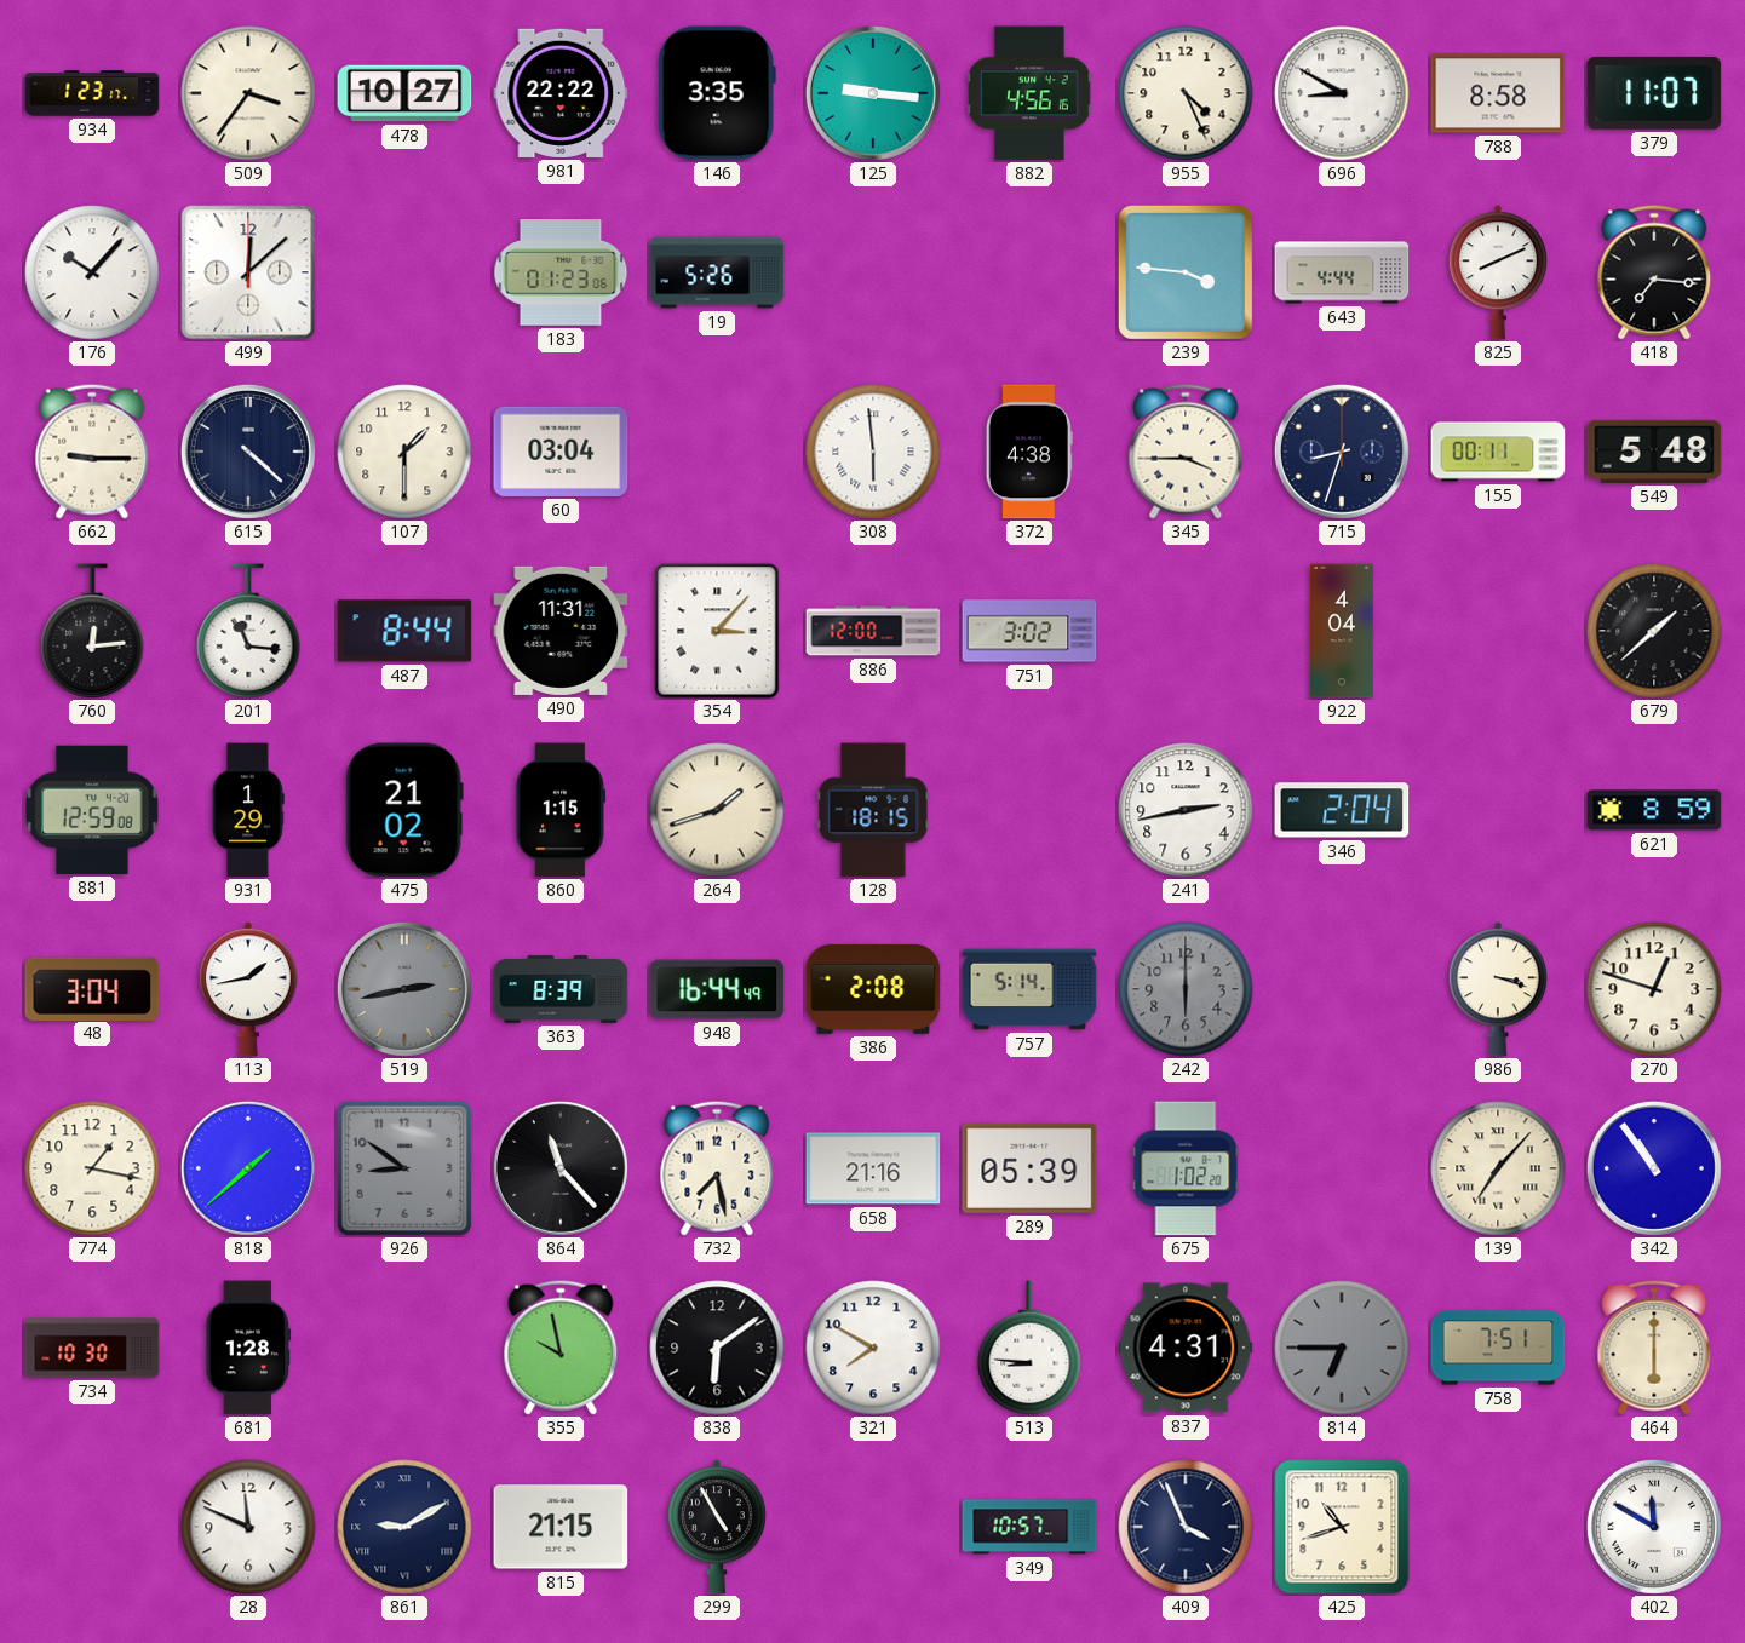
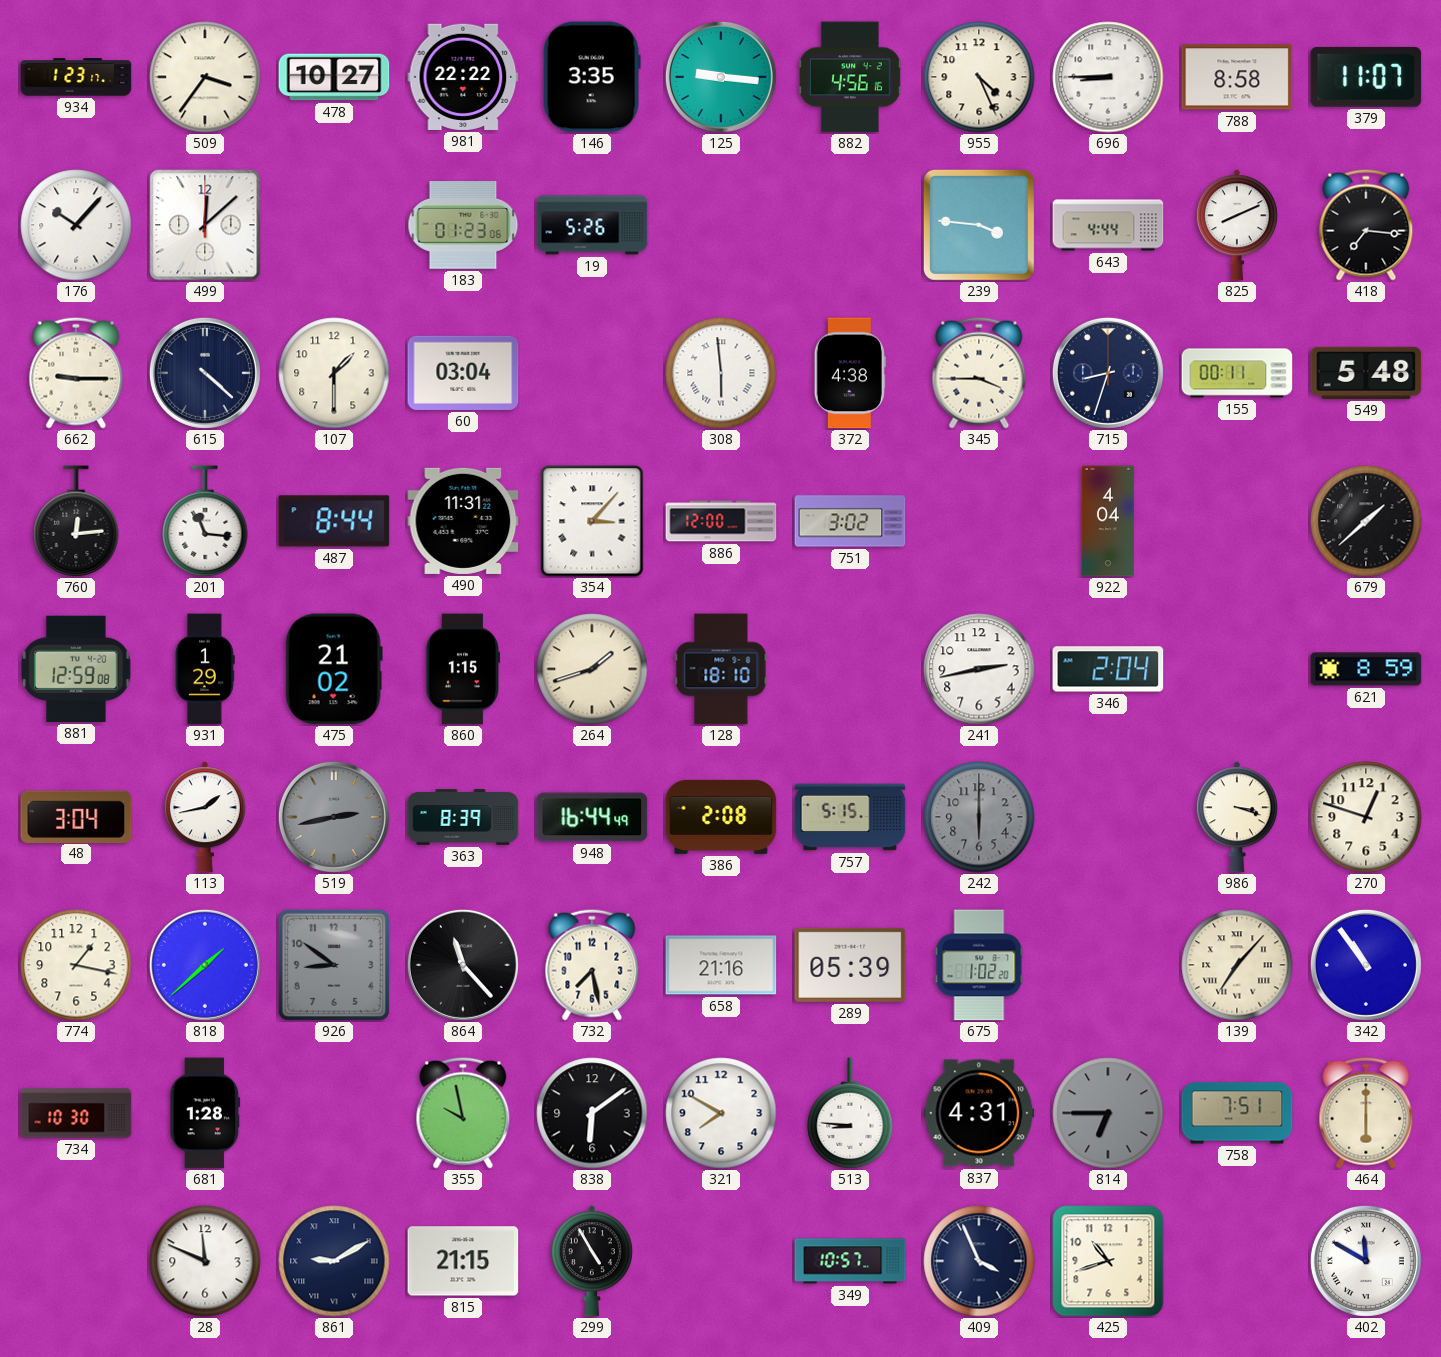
696: 8:50 -> 8:45
128: 18:15 -> 18:10
757: 5:14 -> 5:15
